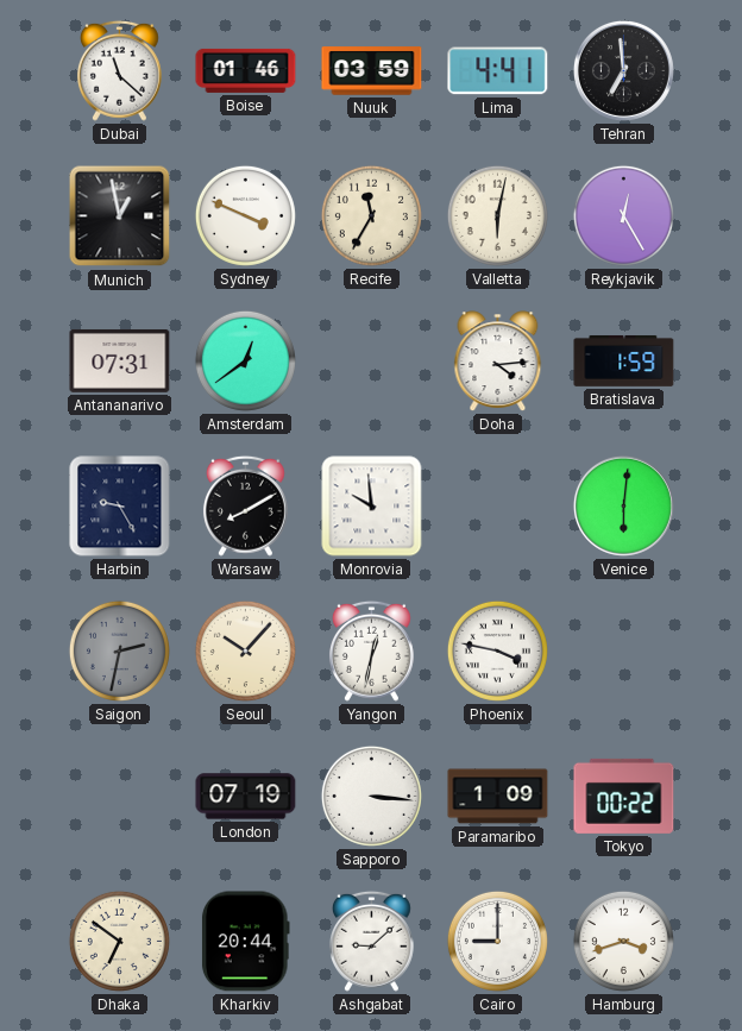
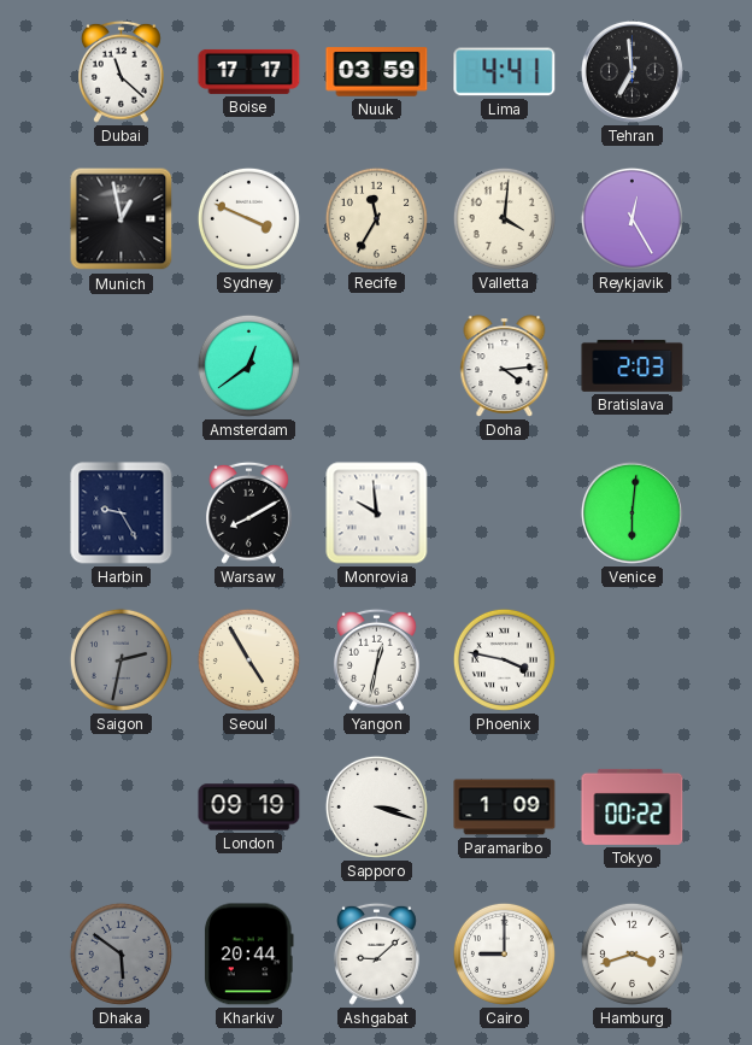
Boise: 01:46 -> 17:17
Valletta: 6:02 -> 4:01
Antananarivo: 07:31 -> none
Bratislava: 1:59 -> 2:03
Seoul: 10:07 -> 4:55
London: 07:19 -> 09:19
Sapporo: 3:16 -> 3:18
Dhaka: 6:51 -> 5:51
Dhaka dial: cream -> grey
